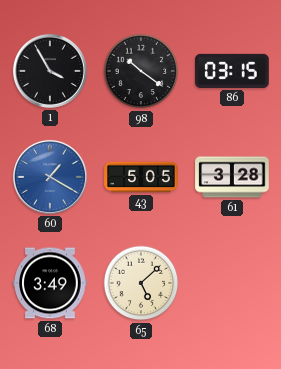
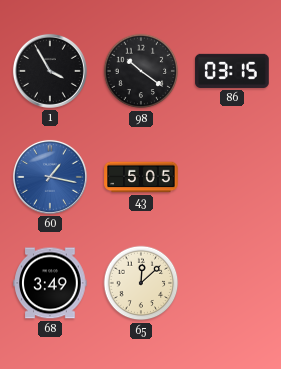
60: 1:20 -> 1:17
61: 3:28 -> none
65: 5:08 -> 12:08
